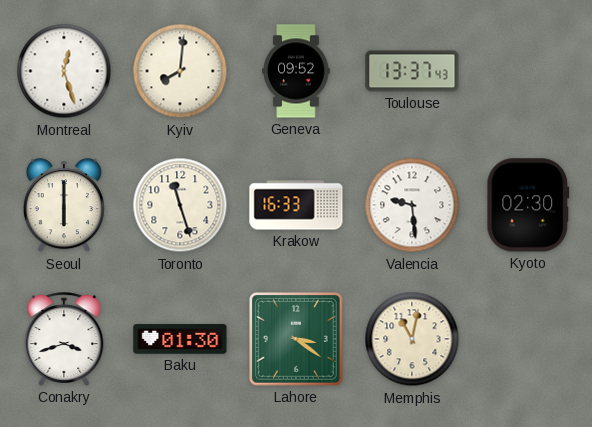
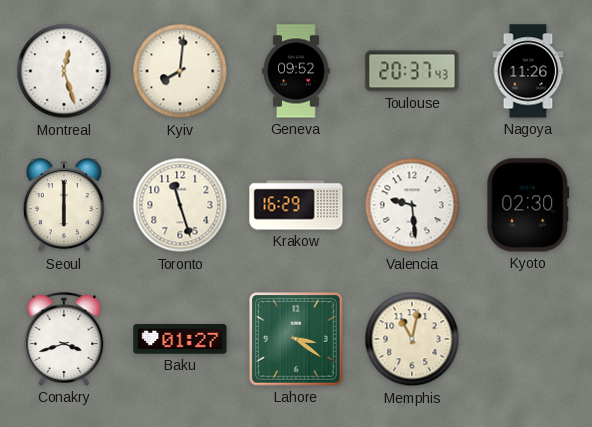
Toulouse: 13:37 -> 20:37
Nagoya: none -> 11:26
Krakow: 16:33 -> 16:29
Baku: 01:30 -> 01:27
